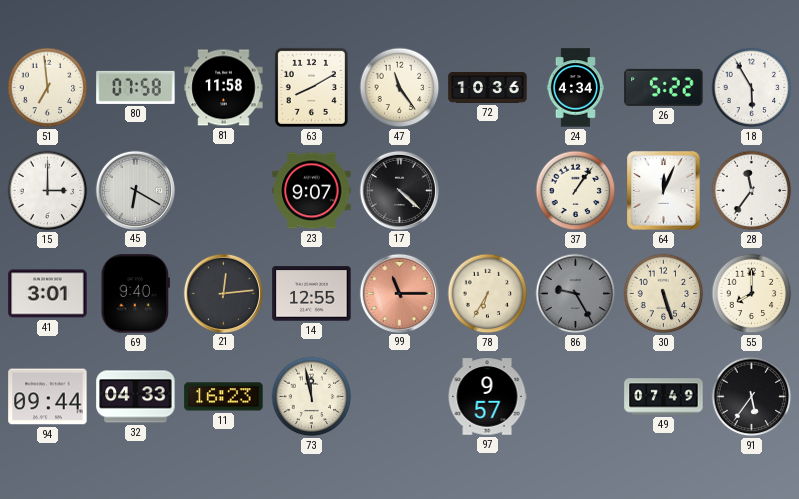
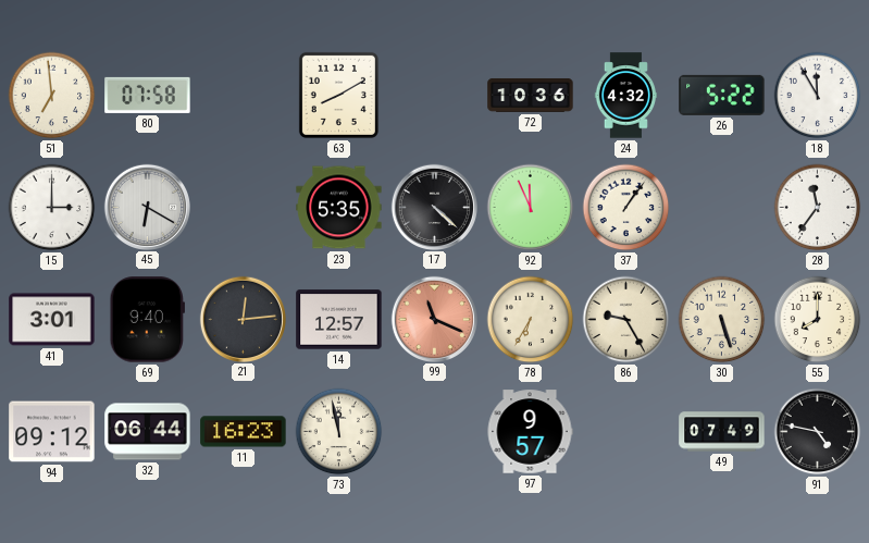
81: 11:58 -> none
47: 11:24 -> none
24: 4:34 -> 4:32
18: 5:55 -> 11:55
23: 9:07 -> 5:35
92: none -> 11:56
64: 12:04 -> none
14: 12:55 -> 12:57
99: 11:15 -> 11:19
86 dial: grey -> cream
94: 09:44 -> 09:12
32: 04:33 -> 06:44
91: 5:36 -> 4:47
